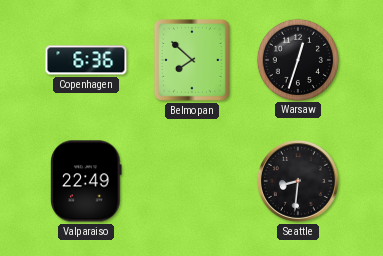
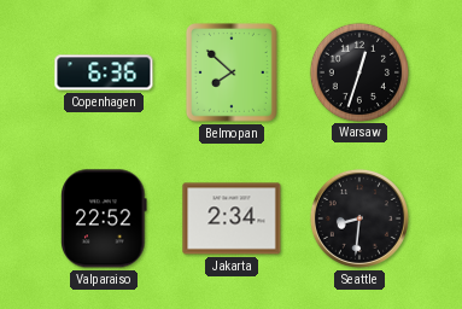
Valparaiso: 22:49 -> 22:52
Jakarta: none -> 2:34
